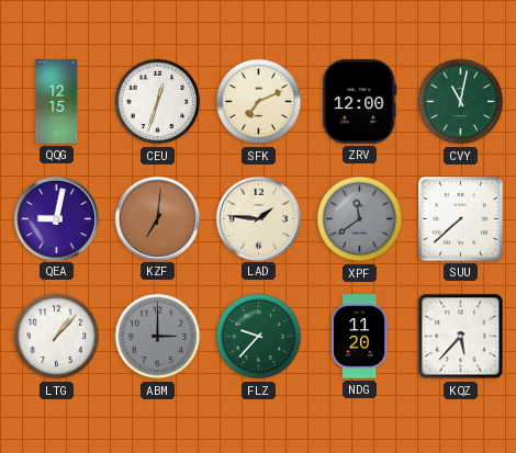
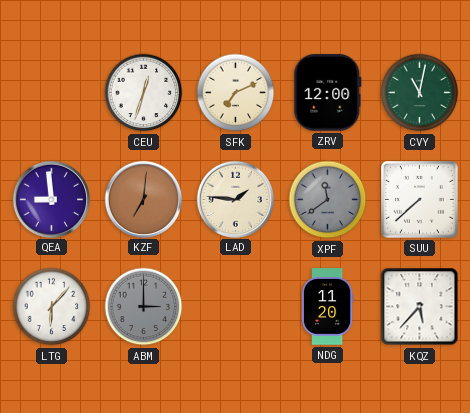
QQG: 12:15 -> none
QEA: 9:02 -> 8:59
LTG: 1:07 -> 6:07
FLZ: 9:37 -> none
